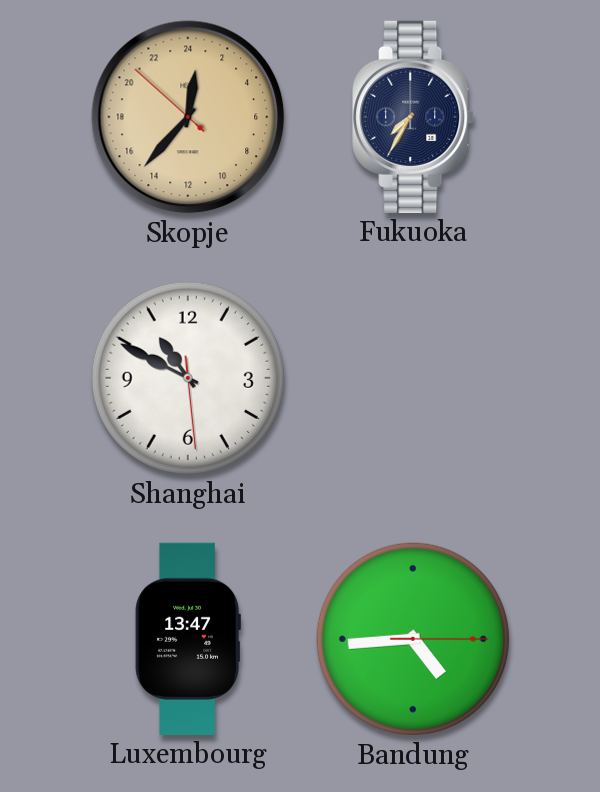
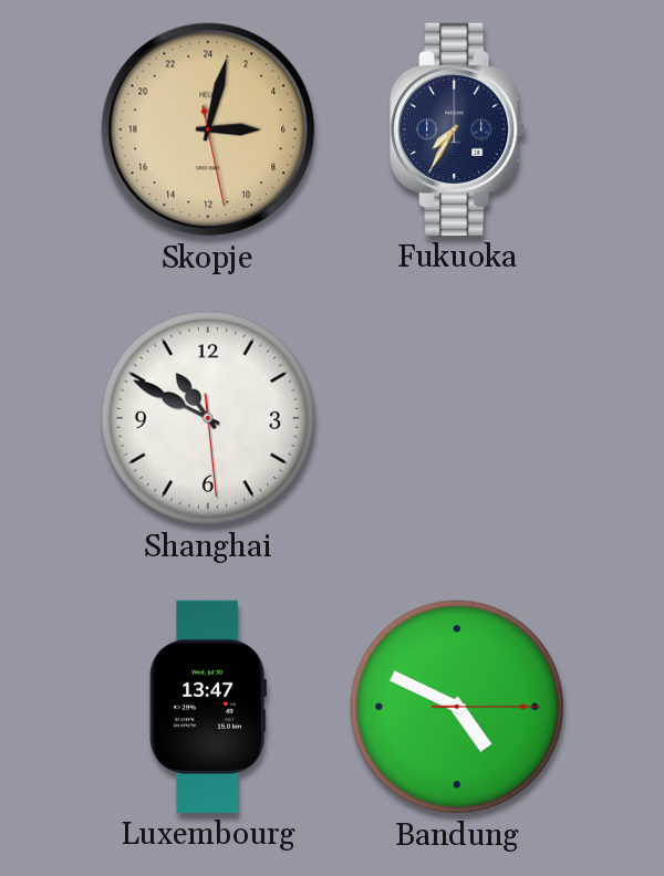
Skopje: 0:36 -> 6:02
Bandung: 4:44 -> 4:49
